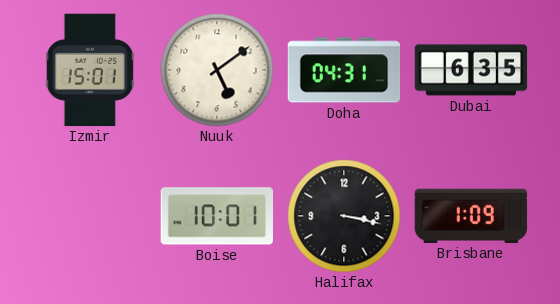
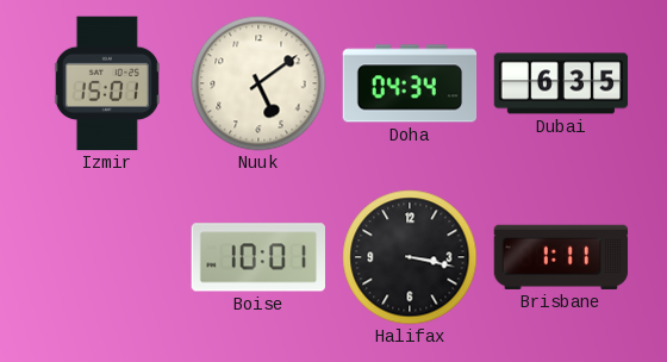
Doha: 04:31 -> 04:34
Brisbane: 1:09 -> 1:11
